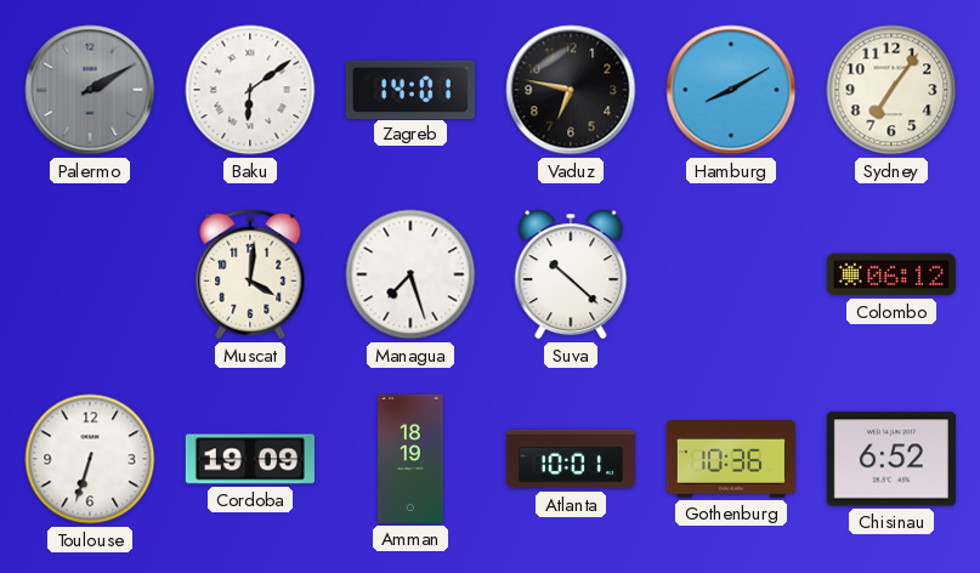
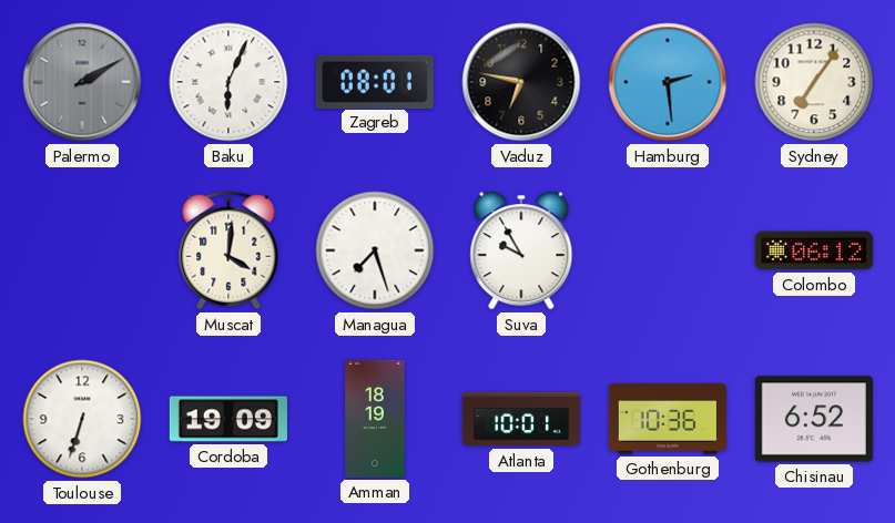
Baku: 6:09 -> 6:04
Zagreb: 14:01 -> 08:01
Hamburg: 8:10 -> 2:29
Suva: 10:22 -> 9:55
